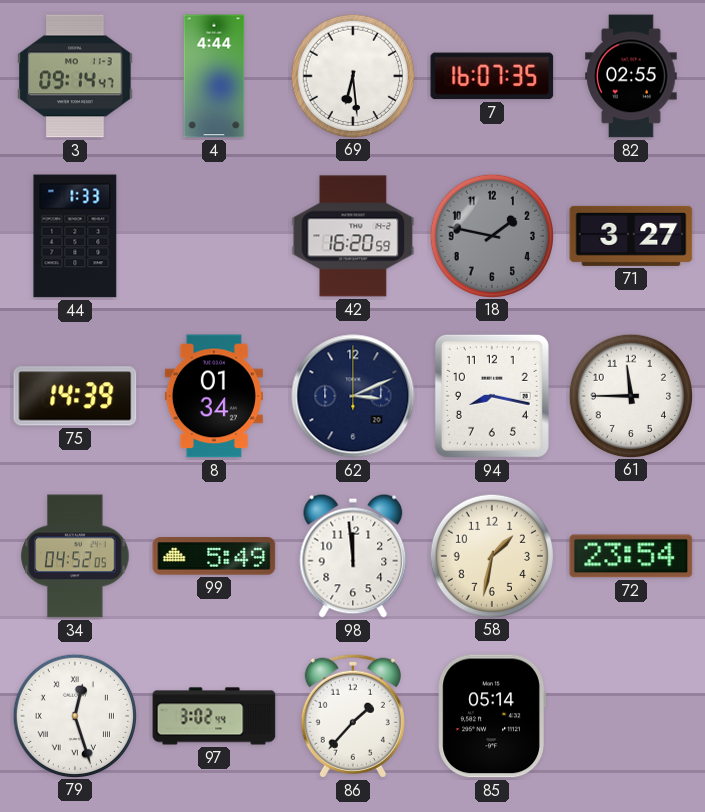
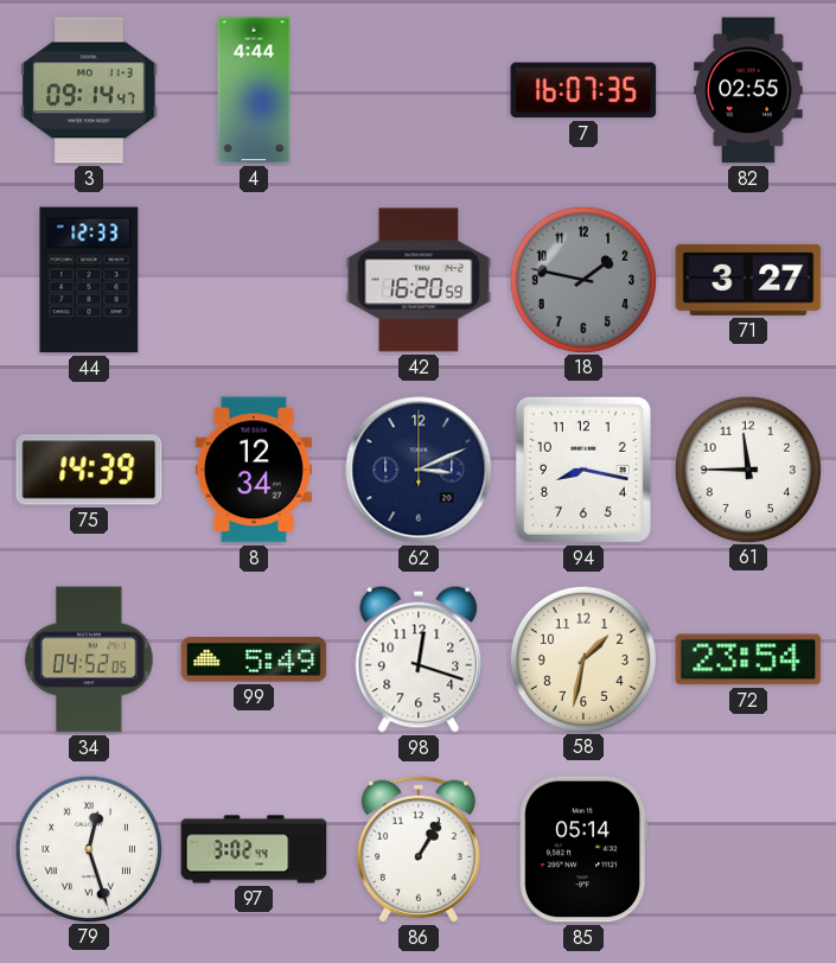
69: 6:29 -> none
44: 1:33 -> 12:33
8: 01:34 -> 12:34
98: 11:59 -> 12:18
86: 1:37 -> 1:05
